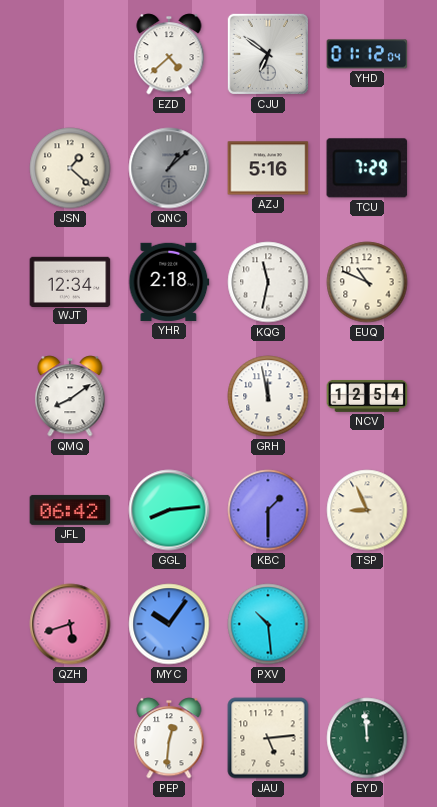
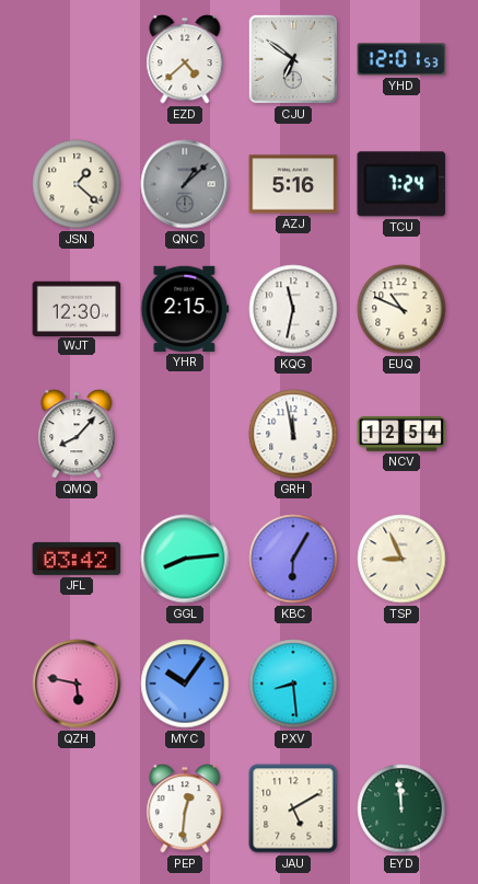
YHD: 01:12 -> 12:01
TCU: 7:29 -> 7:24
WJT: 12:34 -> 12:30
YHR: 2:18 -> 2:15
QMQ: 8:09 -> 8:07
JFL: 06:42 -> 03:42
KBC: 1:30 -> 6:05
QZH: 5:42 -> 5:47
PXV: 10:29 -> 8:29
JAU: 5:14 -> 5:10
